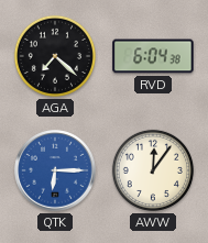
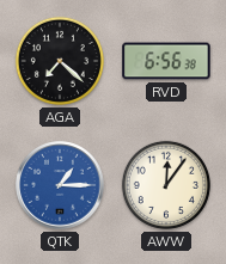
RVD: 6:04 -> 6:56
QTK: 6:15 -> 1:15
